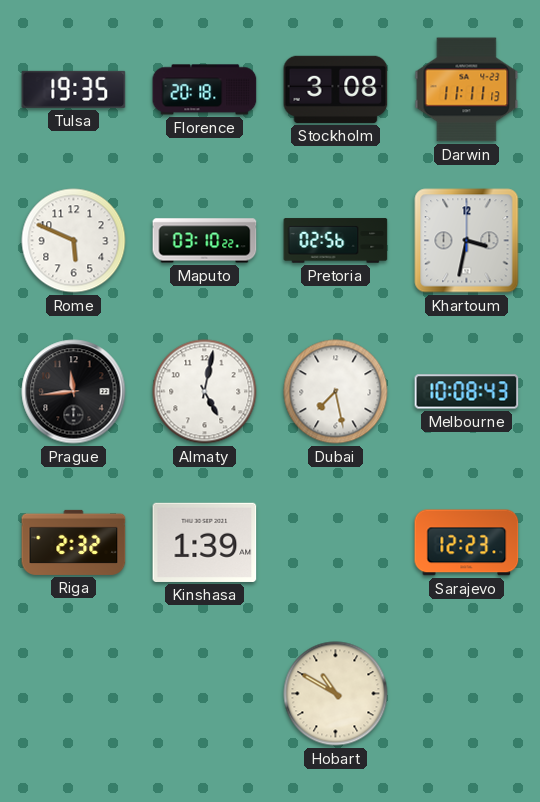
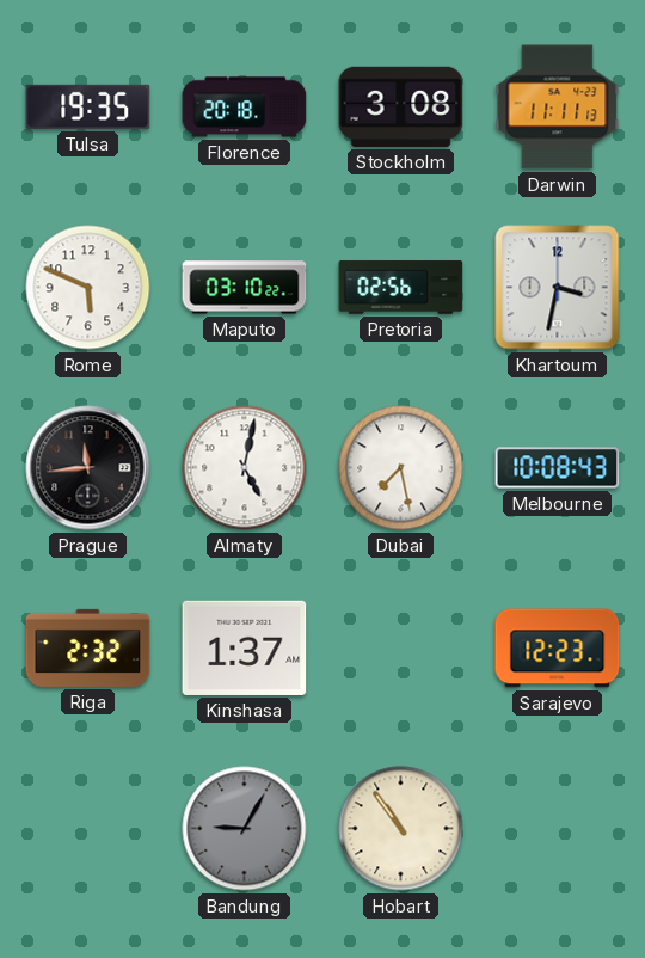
Kinshasa: 1:39 -> 1:37
Bandung: none -> 9:05
Hobart: 10:50 -> 10:54
